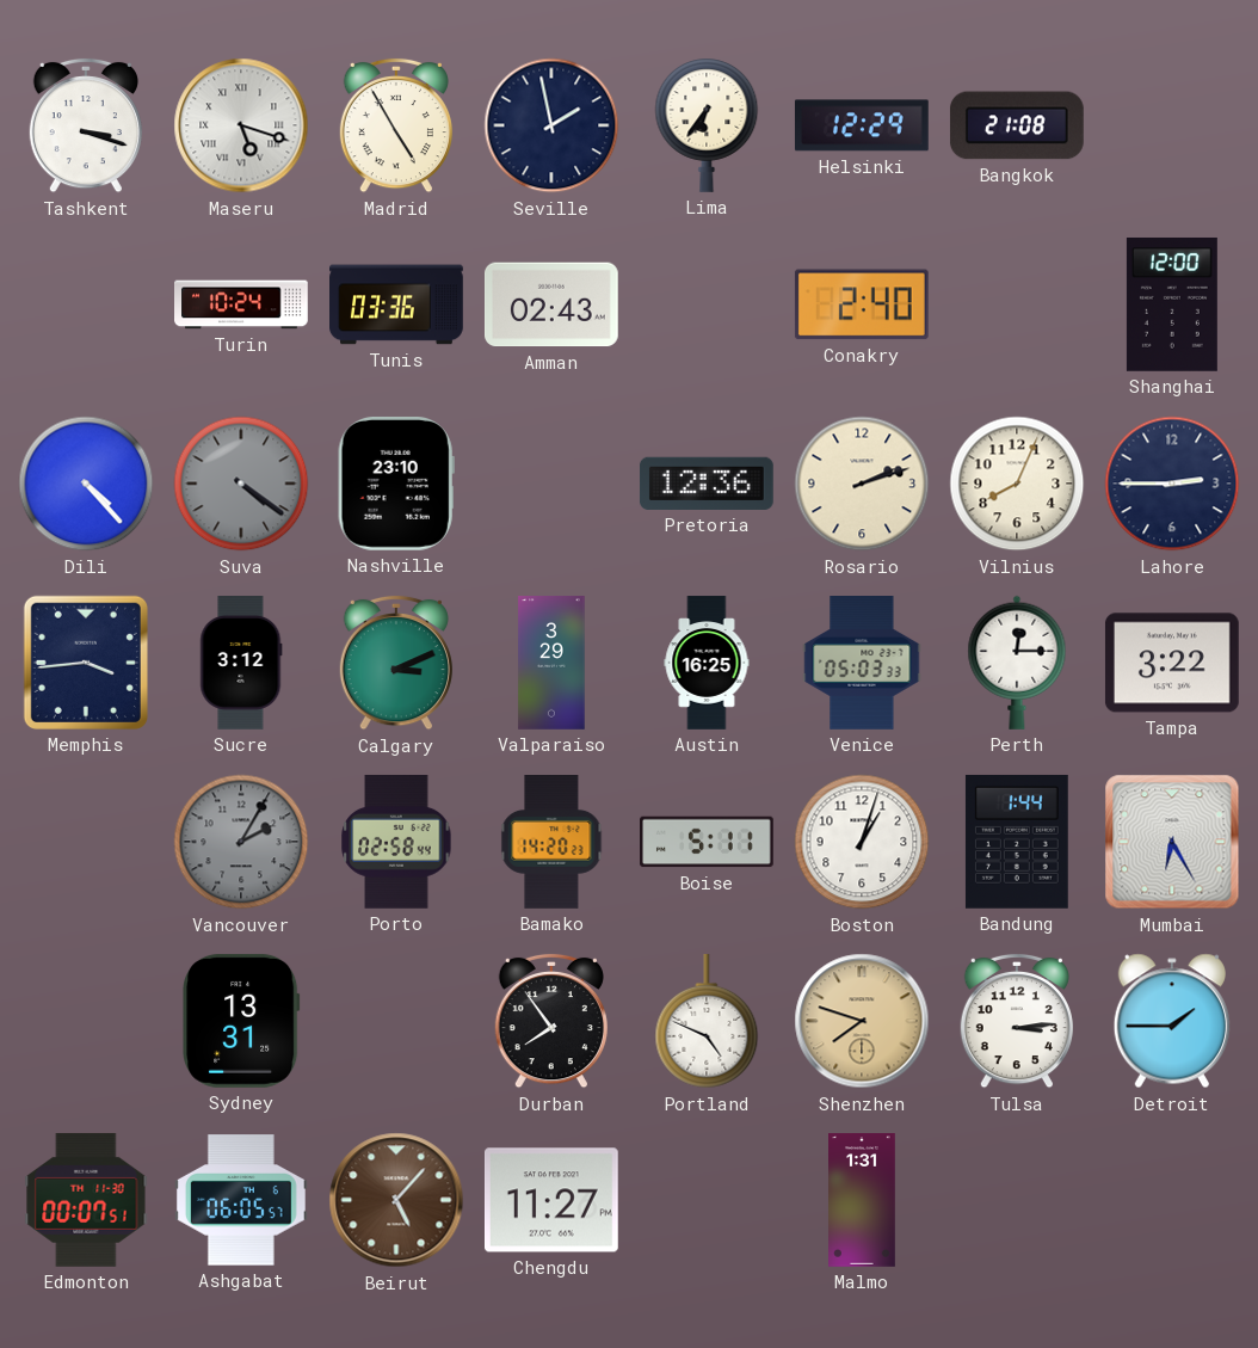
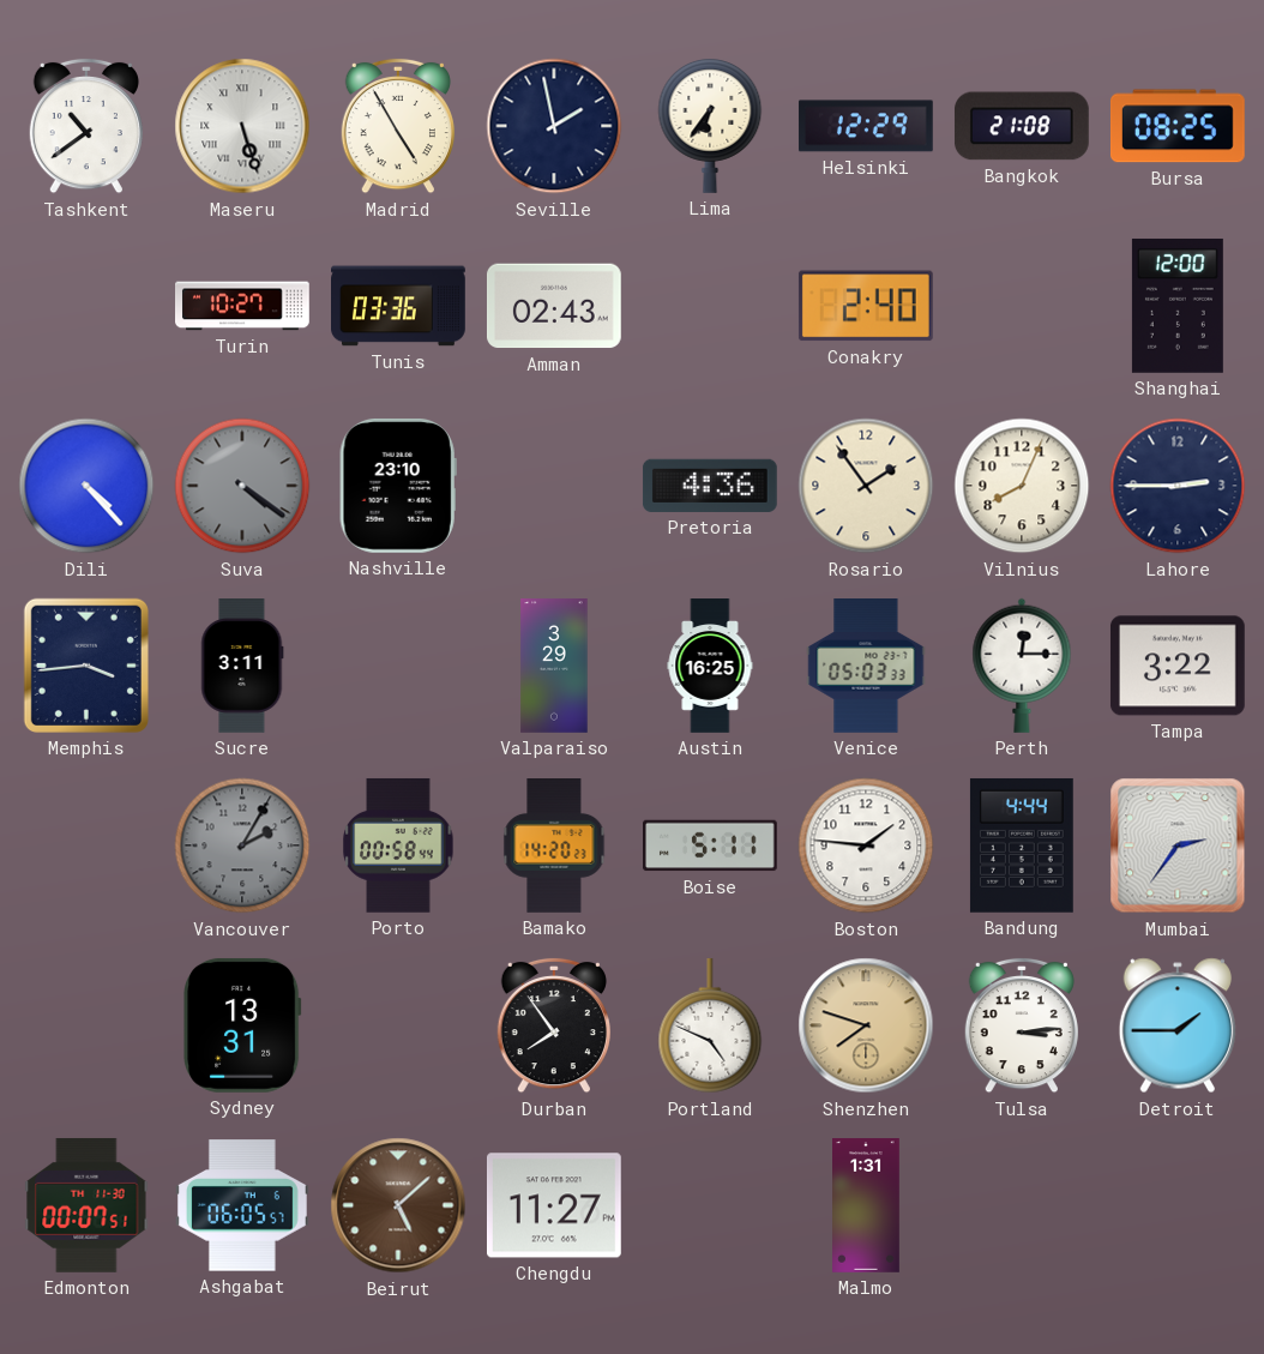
Tashkent: 3:18 -> 10:39
Maseru: 5:18 -> 5:27
Bursa: none -> 08:25
Turin: 10:24 -> 10:27
Pretoria: 12:36 -> 4:36
Rosario: 2:12 -> 1:54
Sucre: 3:12 -> 3:11
Calgary: 3:11 -> none
Porto: 02:58 -> 00:58
Boston: 1:03 -> 1:46
Bandung: 1:44 -> 4:44
Mumbai: 6:25 -> 2:36
Beirut: 5:07 -> 5:08
